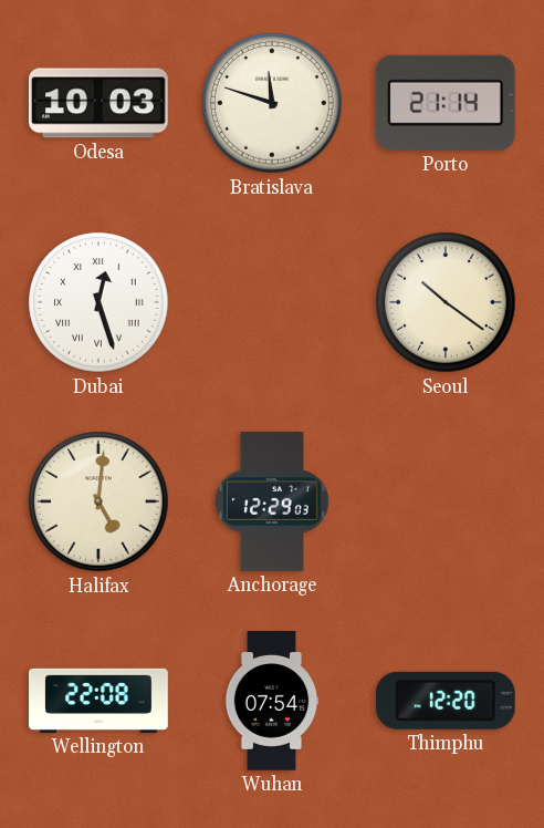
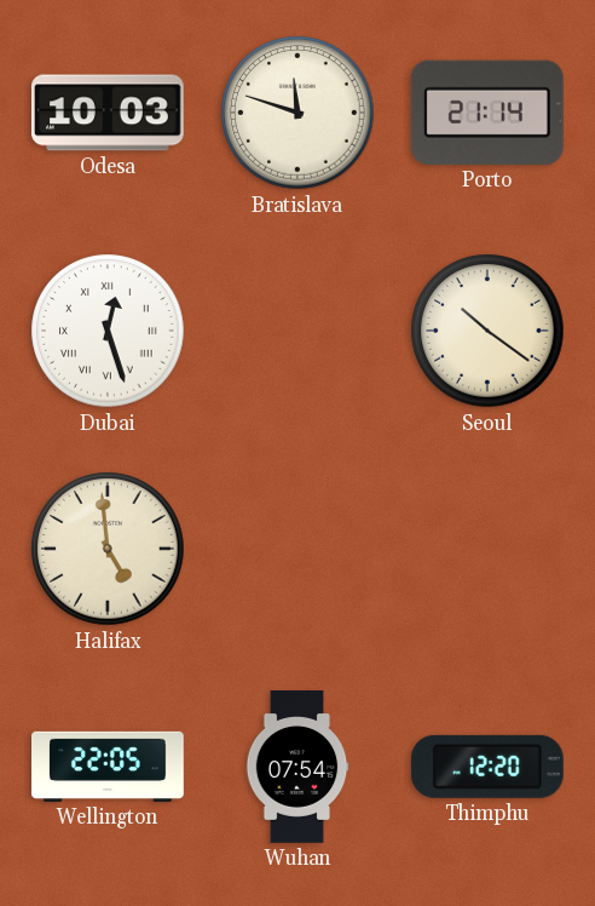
Halifax: 5:01 -> 4:59
Anchorage: 12:29 -> none
Wellington: 22:08 -> 22:05
